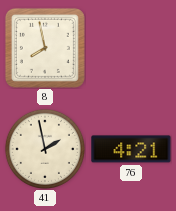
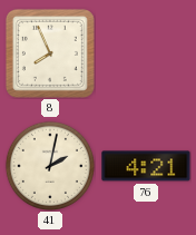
8: 7:58 -> 7:56
41: 1:58 -> 2:02
